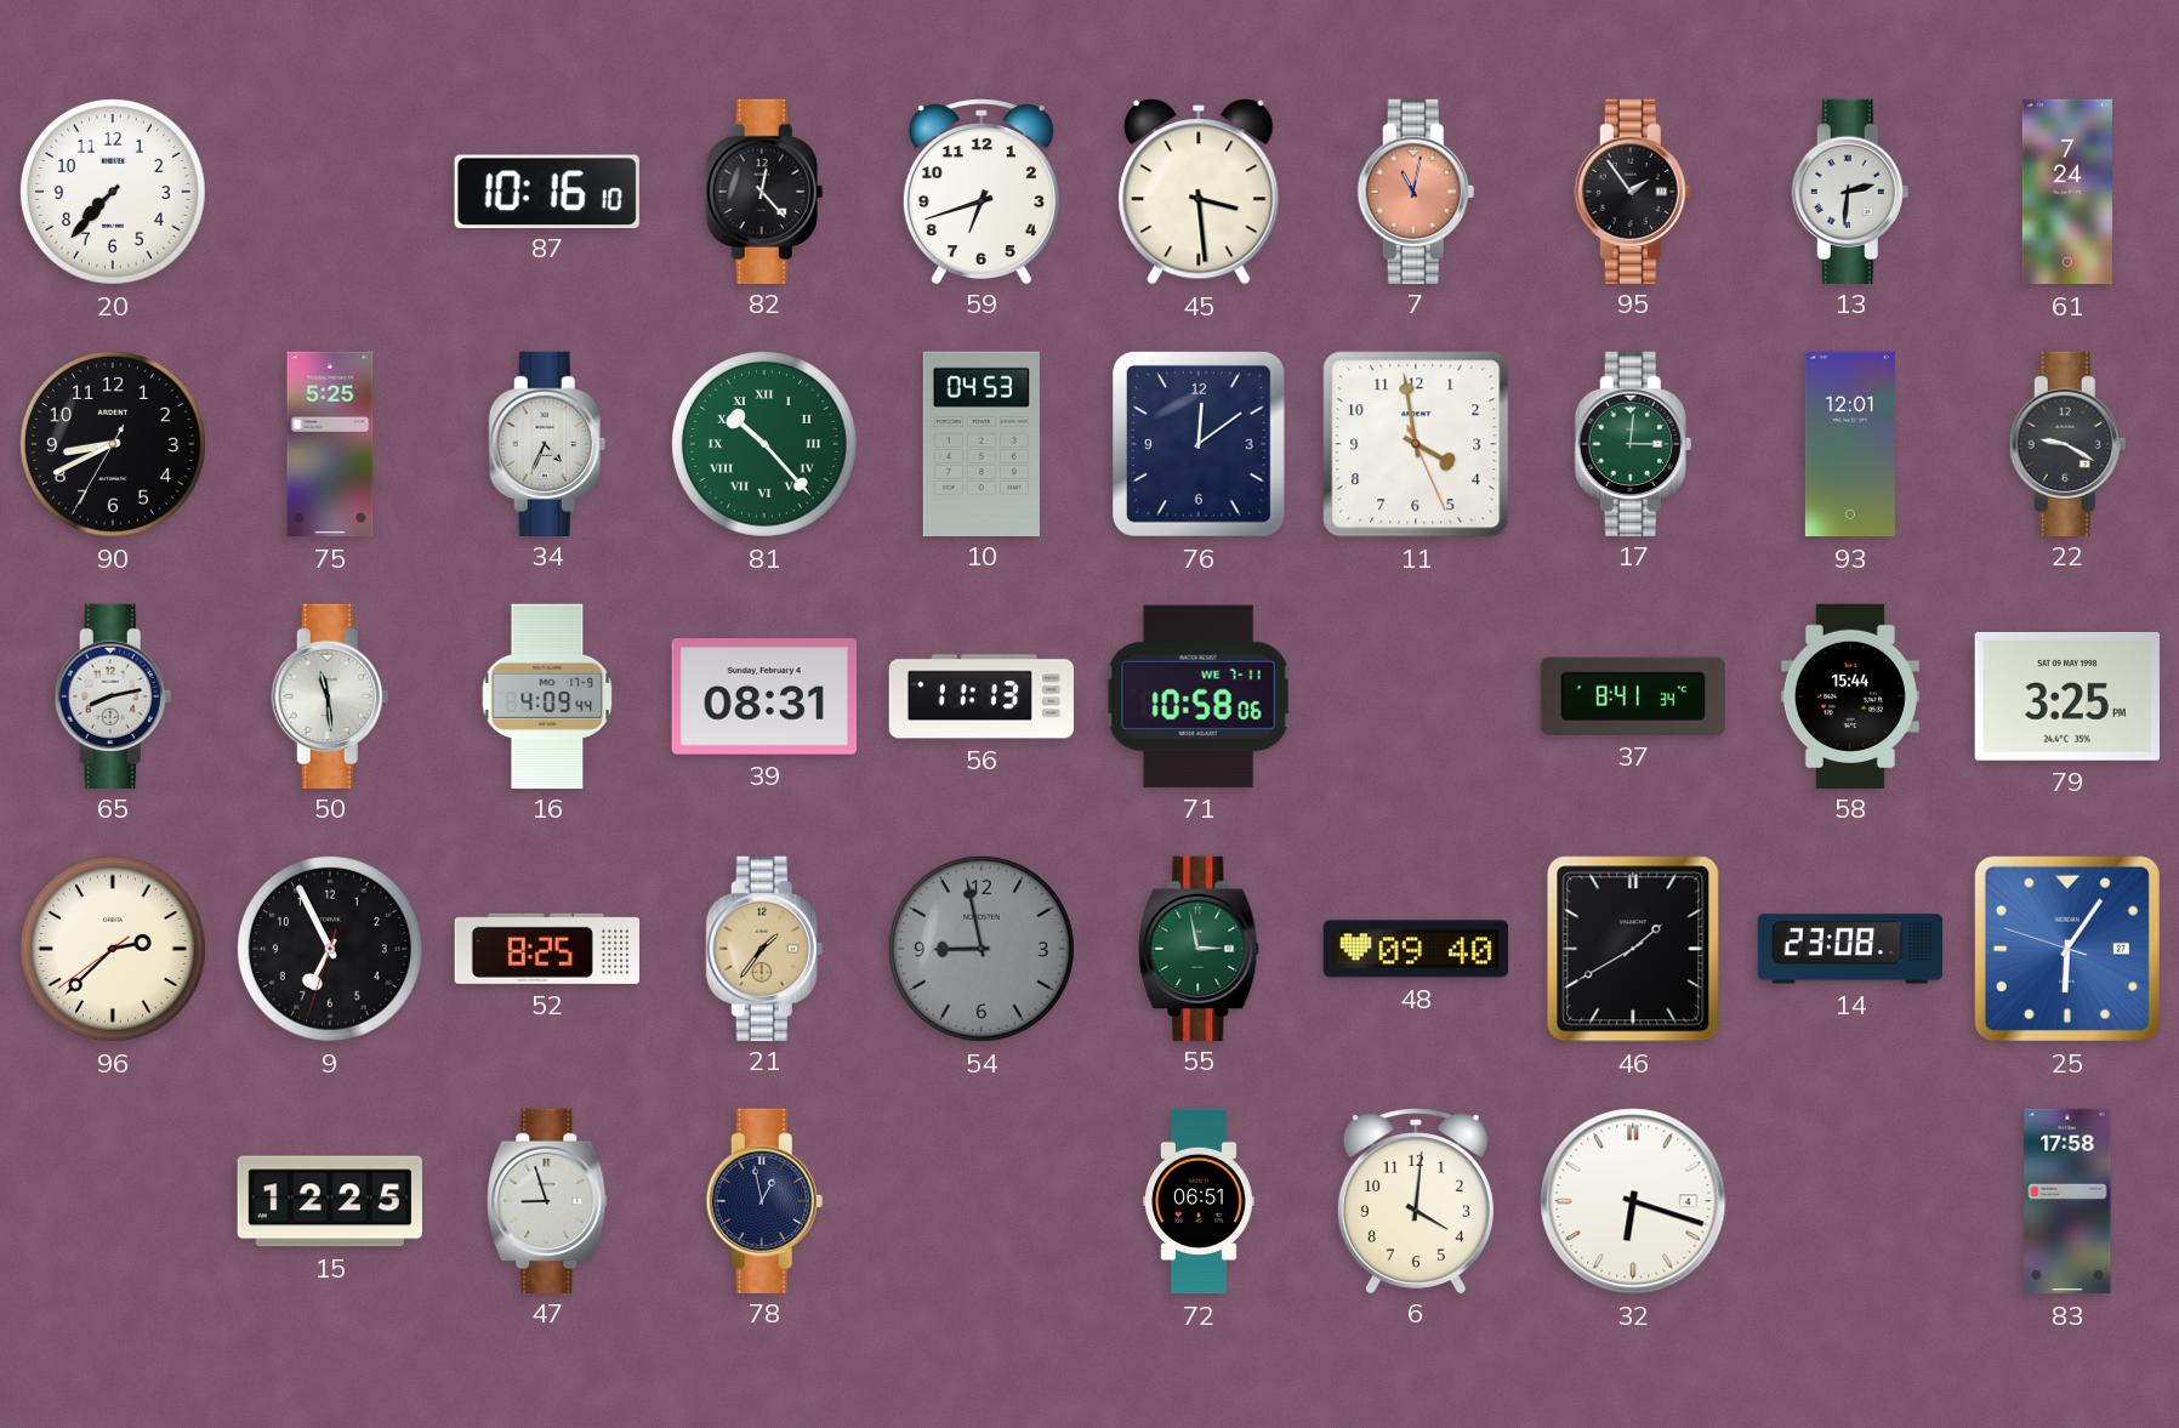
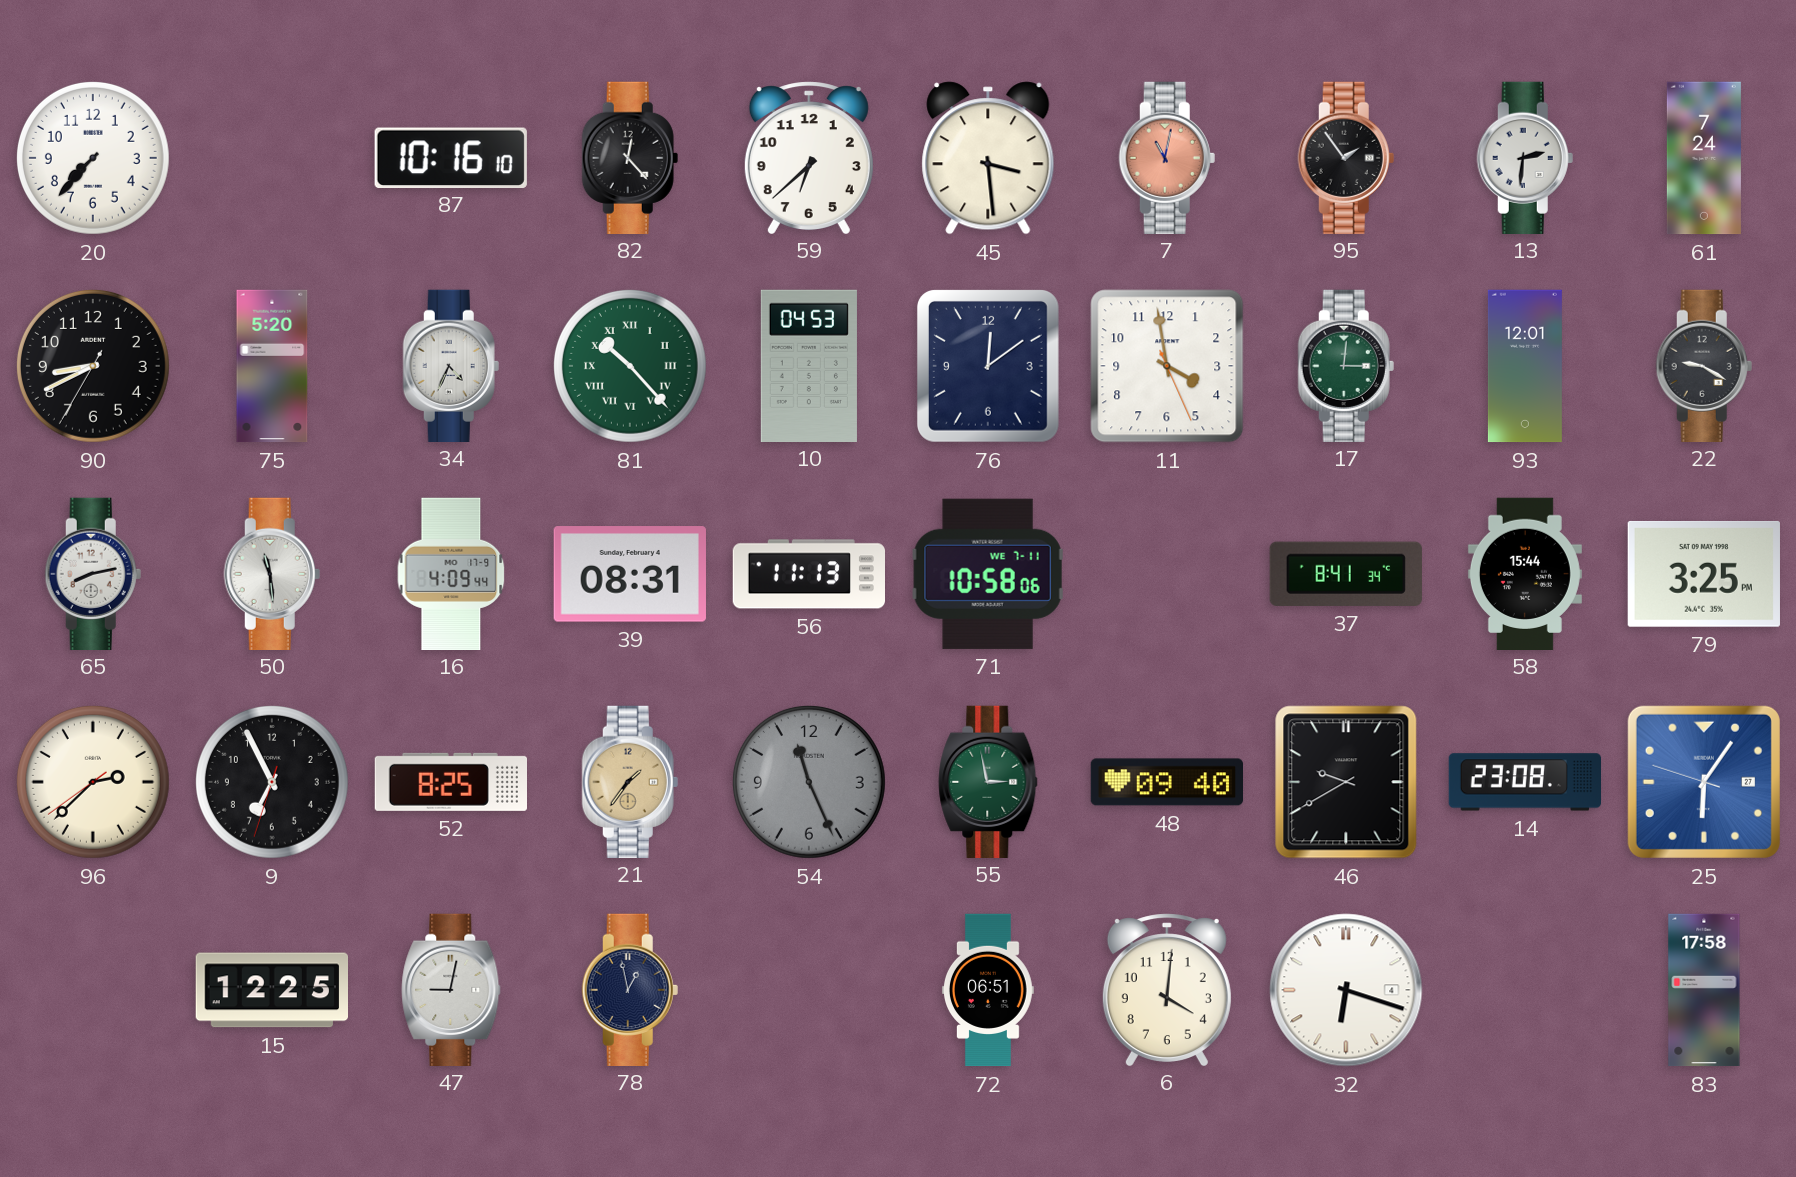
59: 6:42 -> 6:38
75: 5:25 -> 5:20
54: 8:58 -> 11:26
46: 1:40 -> 9:40
47: 8:57 -> 9:02
